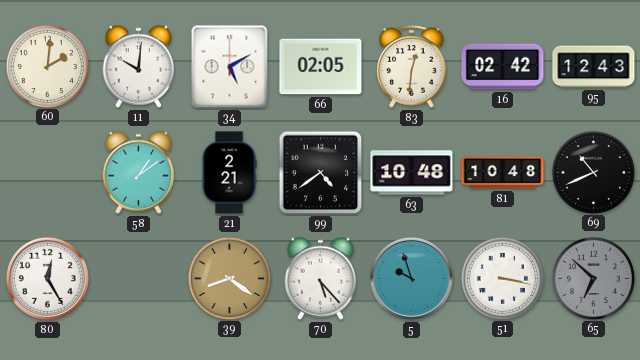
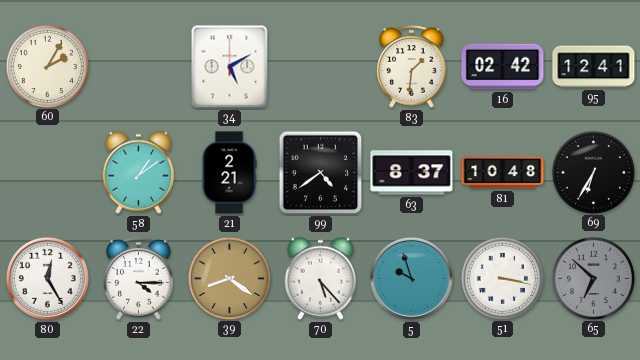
60: 2:01 -> 2:05
11: 10:01 -> none
66: 02:05 -> none
83: 12:31 -> 1:31
95: 12:43 -> 12:41
63: 10:48 -> 8:37
69: 10:41 -> 6:35
22: none -> 4:15
